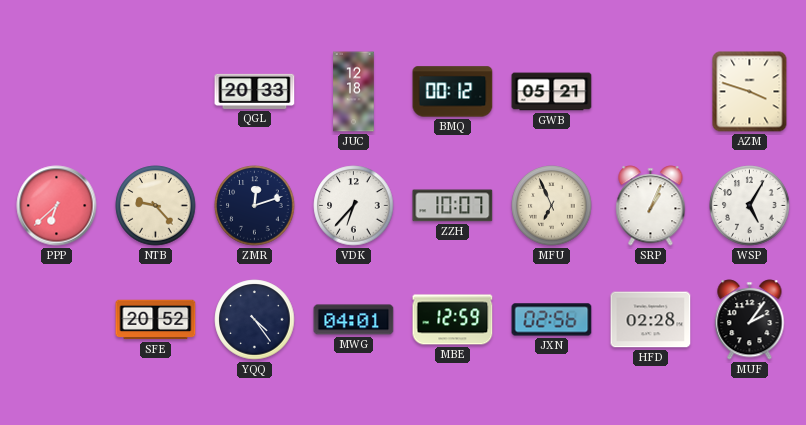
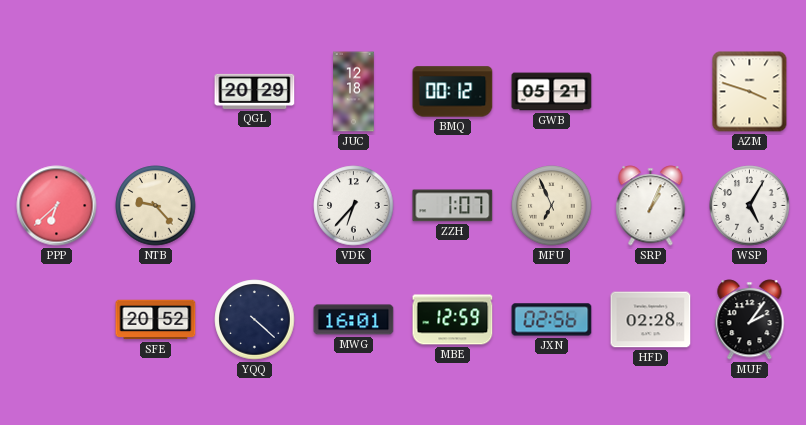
QGL: 20:33 -> 20:29
ZMR: 12:12 -> none
ZZH: 10:07 -> 1:07
YQQ: 4:24 -> 4:22
MWG: 04:01 -> 16:01
